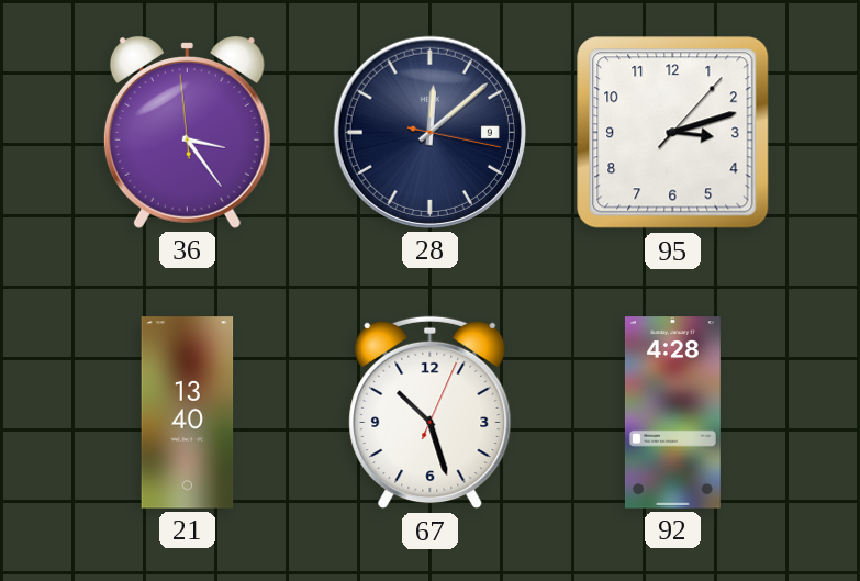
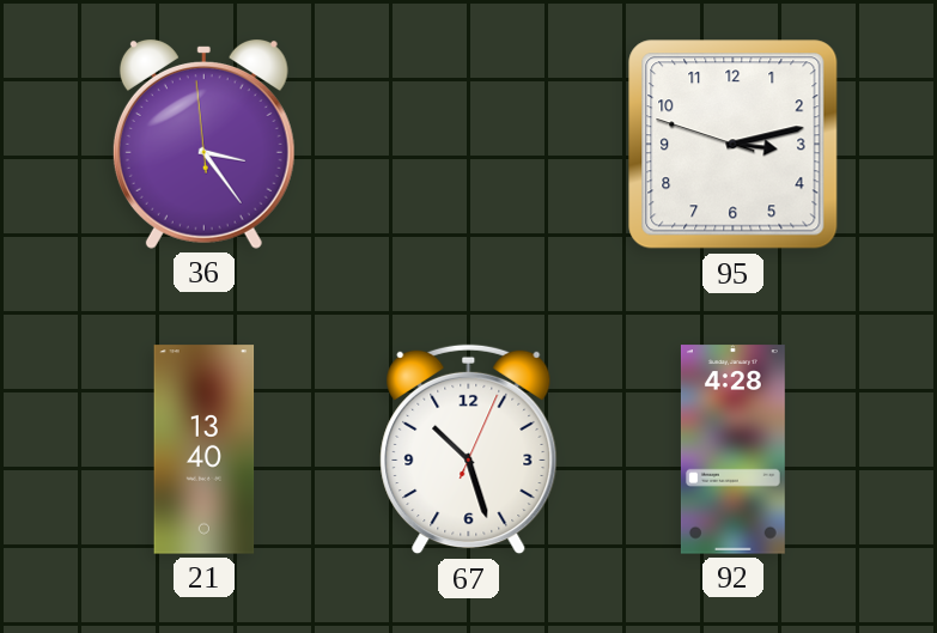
28: 12:08 -> none
95: 3:12:07 -> 3:12:48
